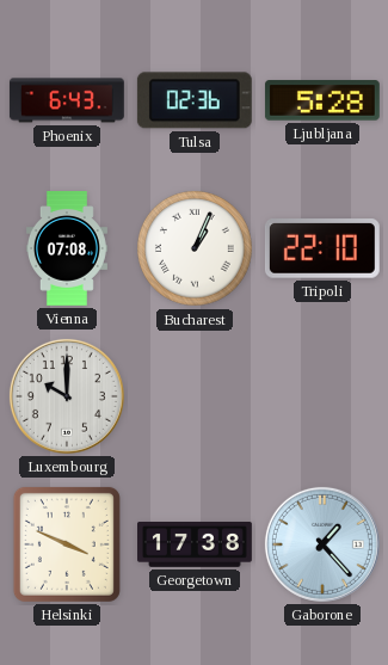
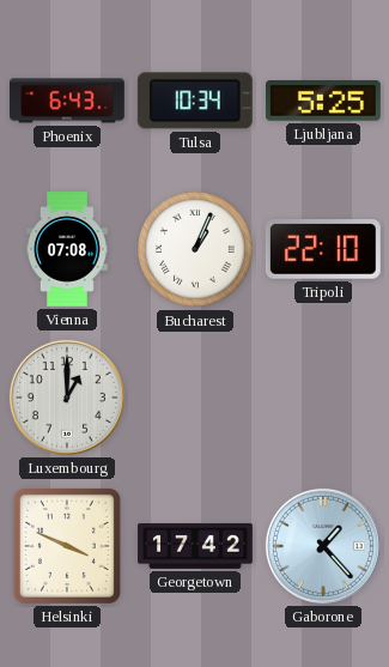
Tulsa: 02:36 -> 10:34
Ljubljana: 5:28 -> 5:25
Luxembourg: 10:00 -> 1:00
Georgetown: 17:38 -> 17:42
